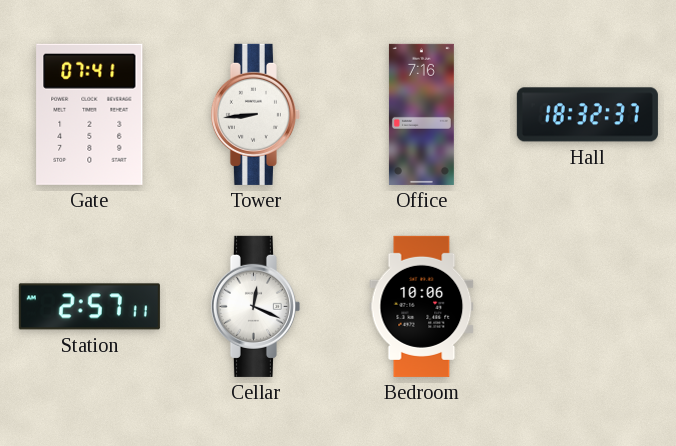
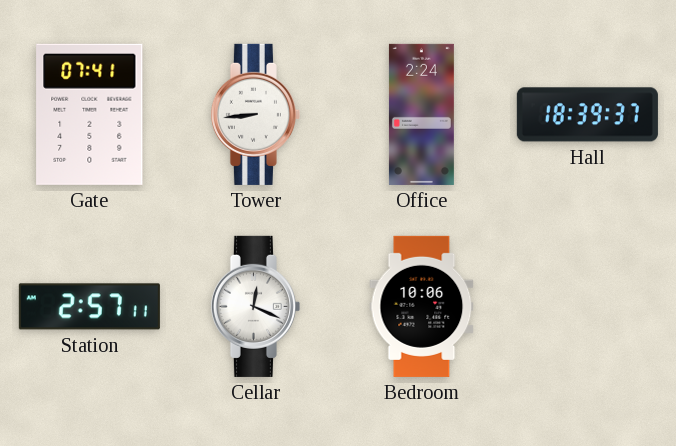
Office: 7:16 -> 2:24
Hall: 18:32 -> 18:39
